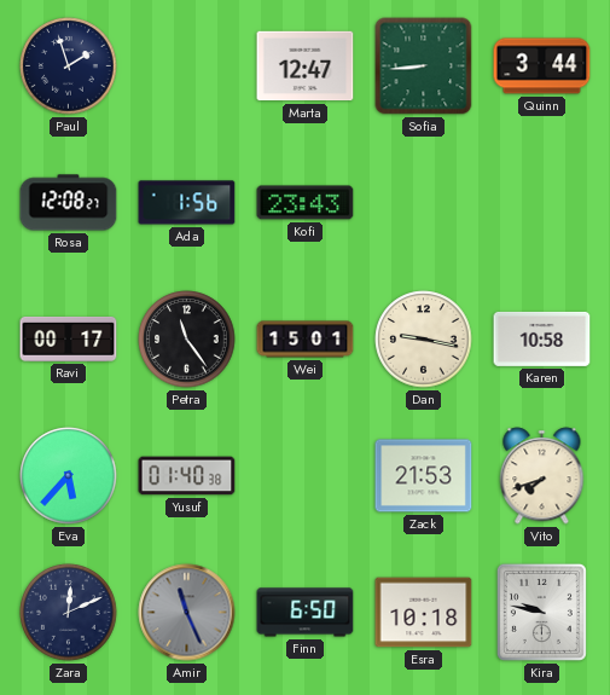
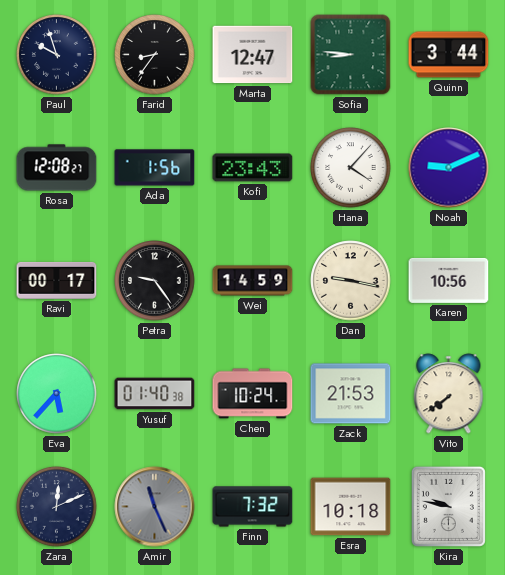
Paul: 1:57 -> 9:57
Farid: none -> 8:36
Sofia: 8:44 -> 8:46
Hana: none -> 4:07
Noah: none -> 9:11
Petra: 11:24 -> 9:24
Wei: 15:01 -> 14:59
Karen: 10:58 -> 10:56
Chen: none -> 10:24
Vito: 7:42 -> 7:39
Finn: 6:50 -> 7:32
